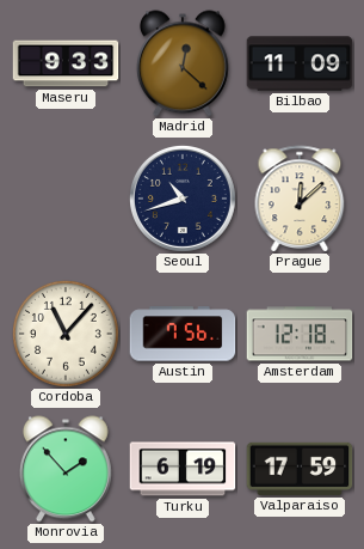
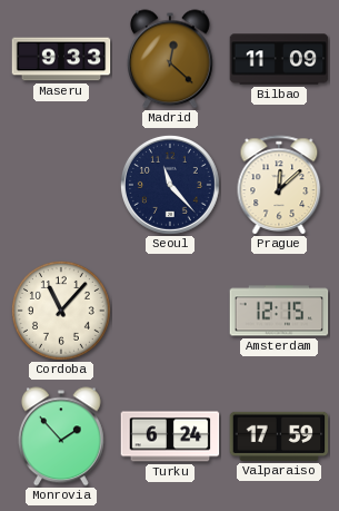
Seoul: 10:42 -> 11:23
Austin: 7:56 -> none
Amsterdam: 12:18 -> 12:15
Turku: 6:19 -> 6:24
